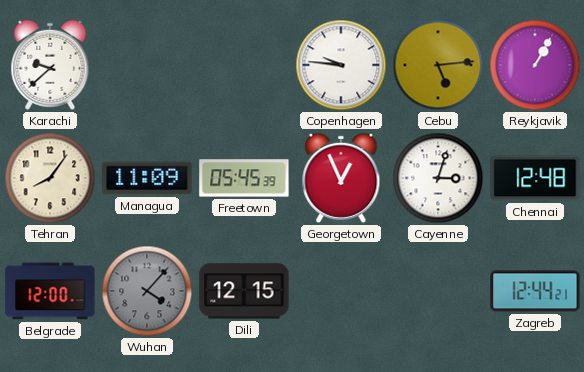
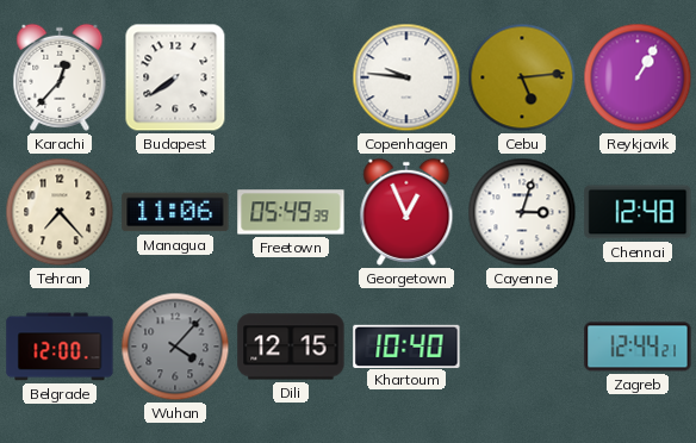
Karachi: 9:38 -> 12:37
Budapest: none -> 7:39
Tehran: 8:06 -> 7:23
Managua: 11:09 -> 11:06
Freetown: 05:45 -> 05:49
Khartoum: none -> 10:40
